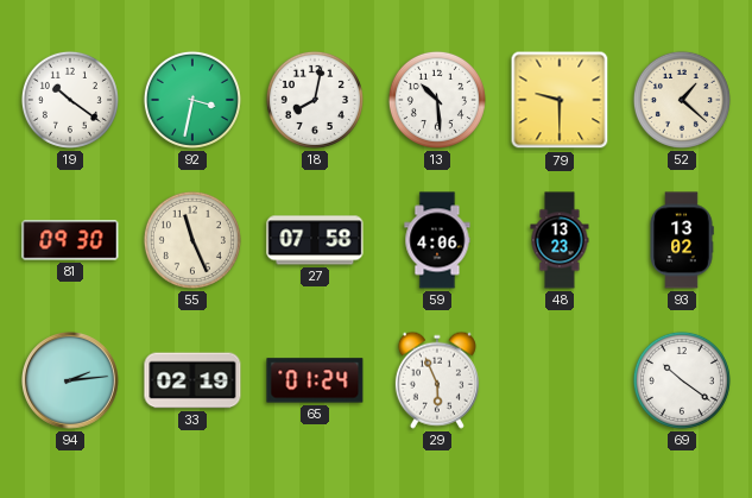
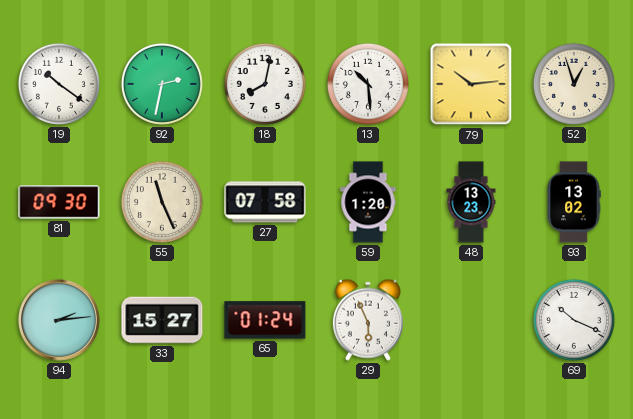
92: 3:32 -> 2:32
79: 9:30 -> 10:14
52: 1:22 -> 12:57
59: 4:06 -> 1:20
33: 02:19 -> 15:27
69: 10:21 -> 10:19
